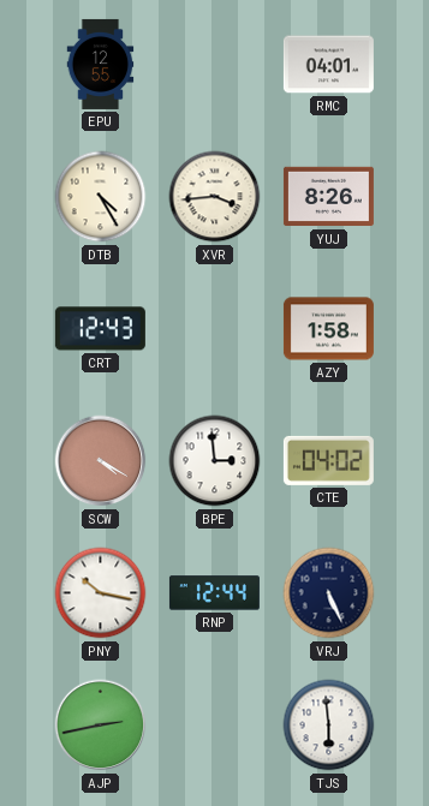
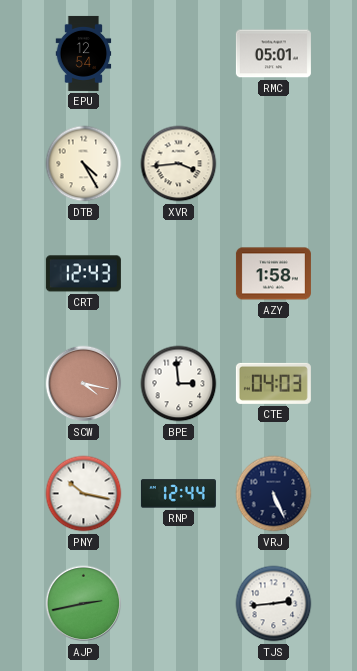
EPU: 12:55 -> 12:54
RMC: 04:01 -> 05:01
YUJ: 8:26 -> none
SCW: 4:20 -> 4:17
CTE: 04:02 -> 04:03
TJS: 5:59 -> 2:44
